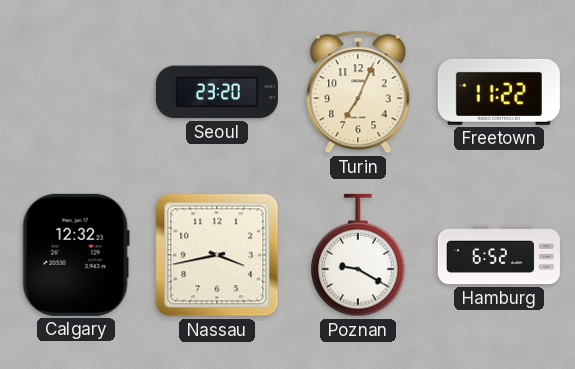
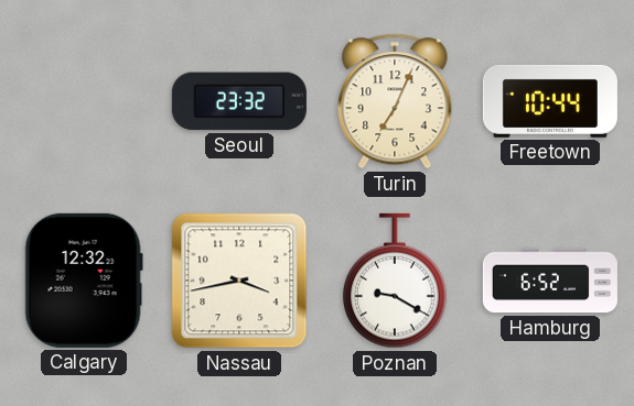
Seoul: 23:20 -> 23:32
Freetown: 11:22 -> 10:44
